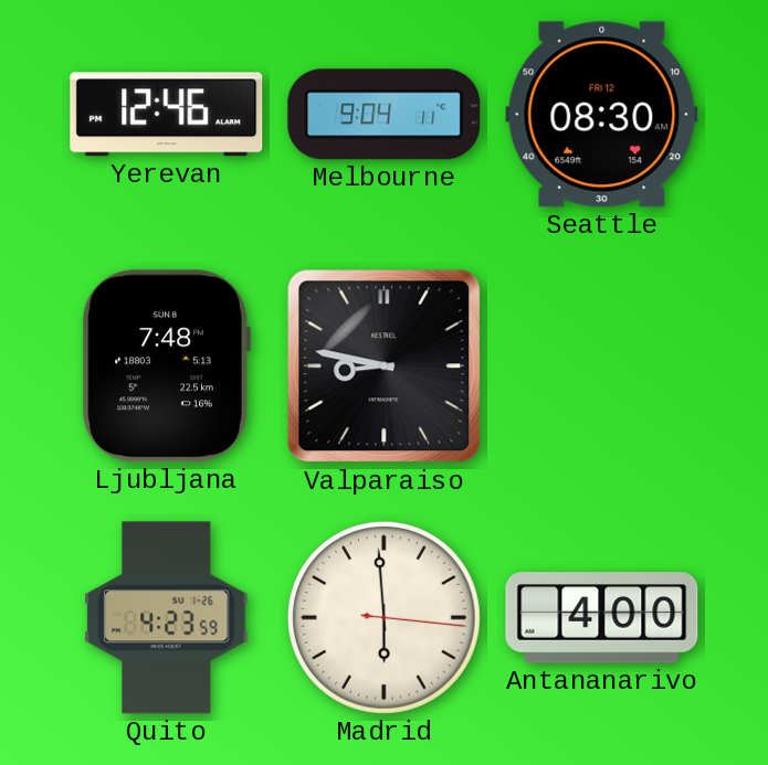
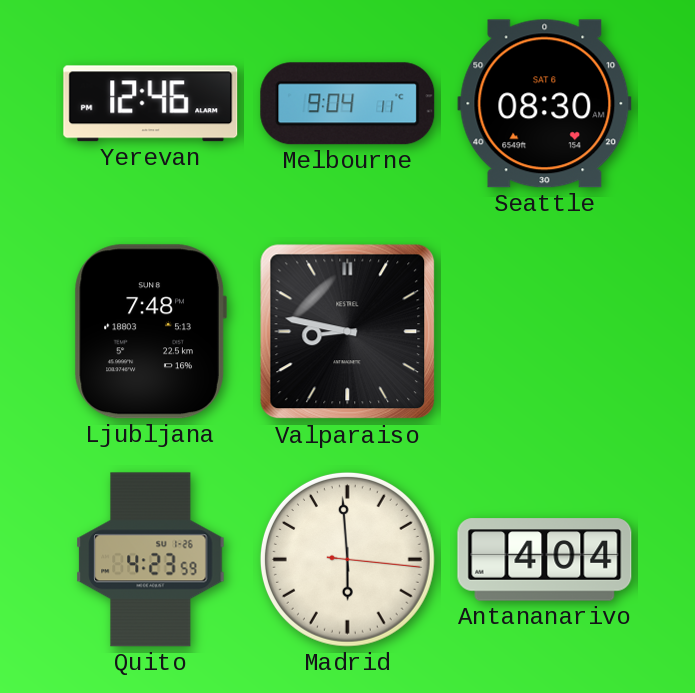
Seattle date: FRI 12 -> SAT 6
Antananarivo: 4:00 -> 4:04
